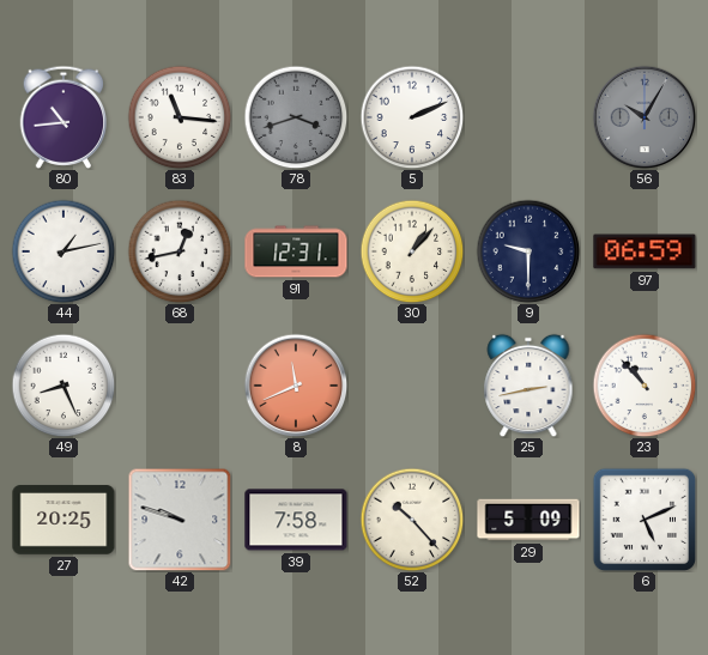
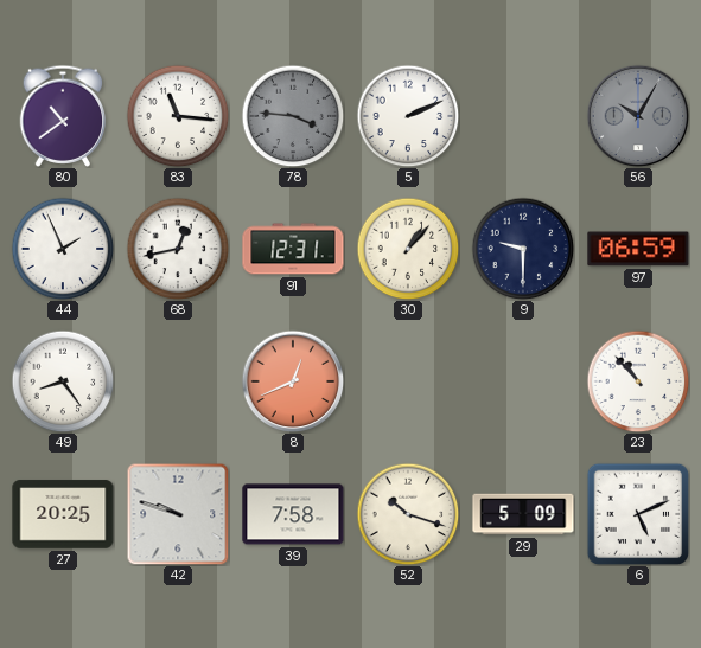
80: 10:44 -> 10:39
78: 3:42 -> 3:46
44: 1:13 -> 1:56
49: 8:26 -> 8:24
8: 11:41 -> 12:41
25: 2:43 -> none
52: 10:23 -> 10:18
